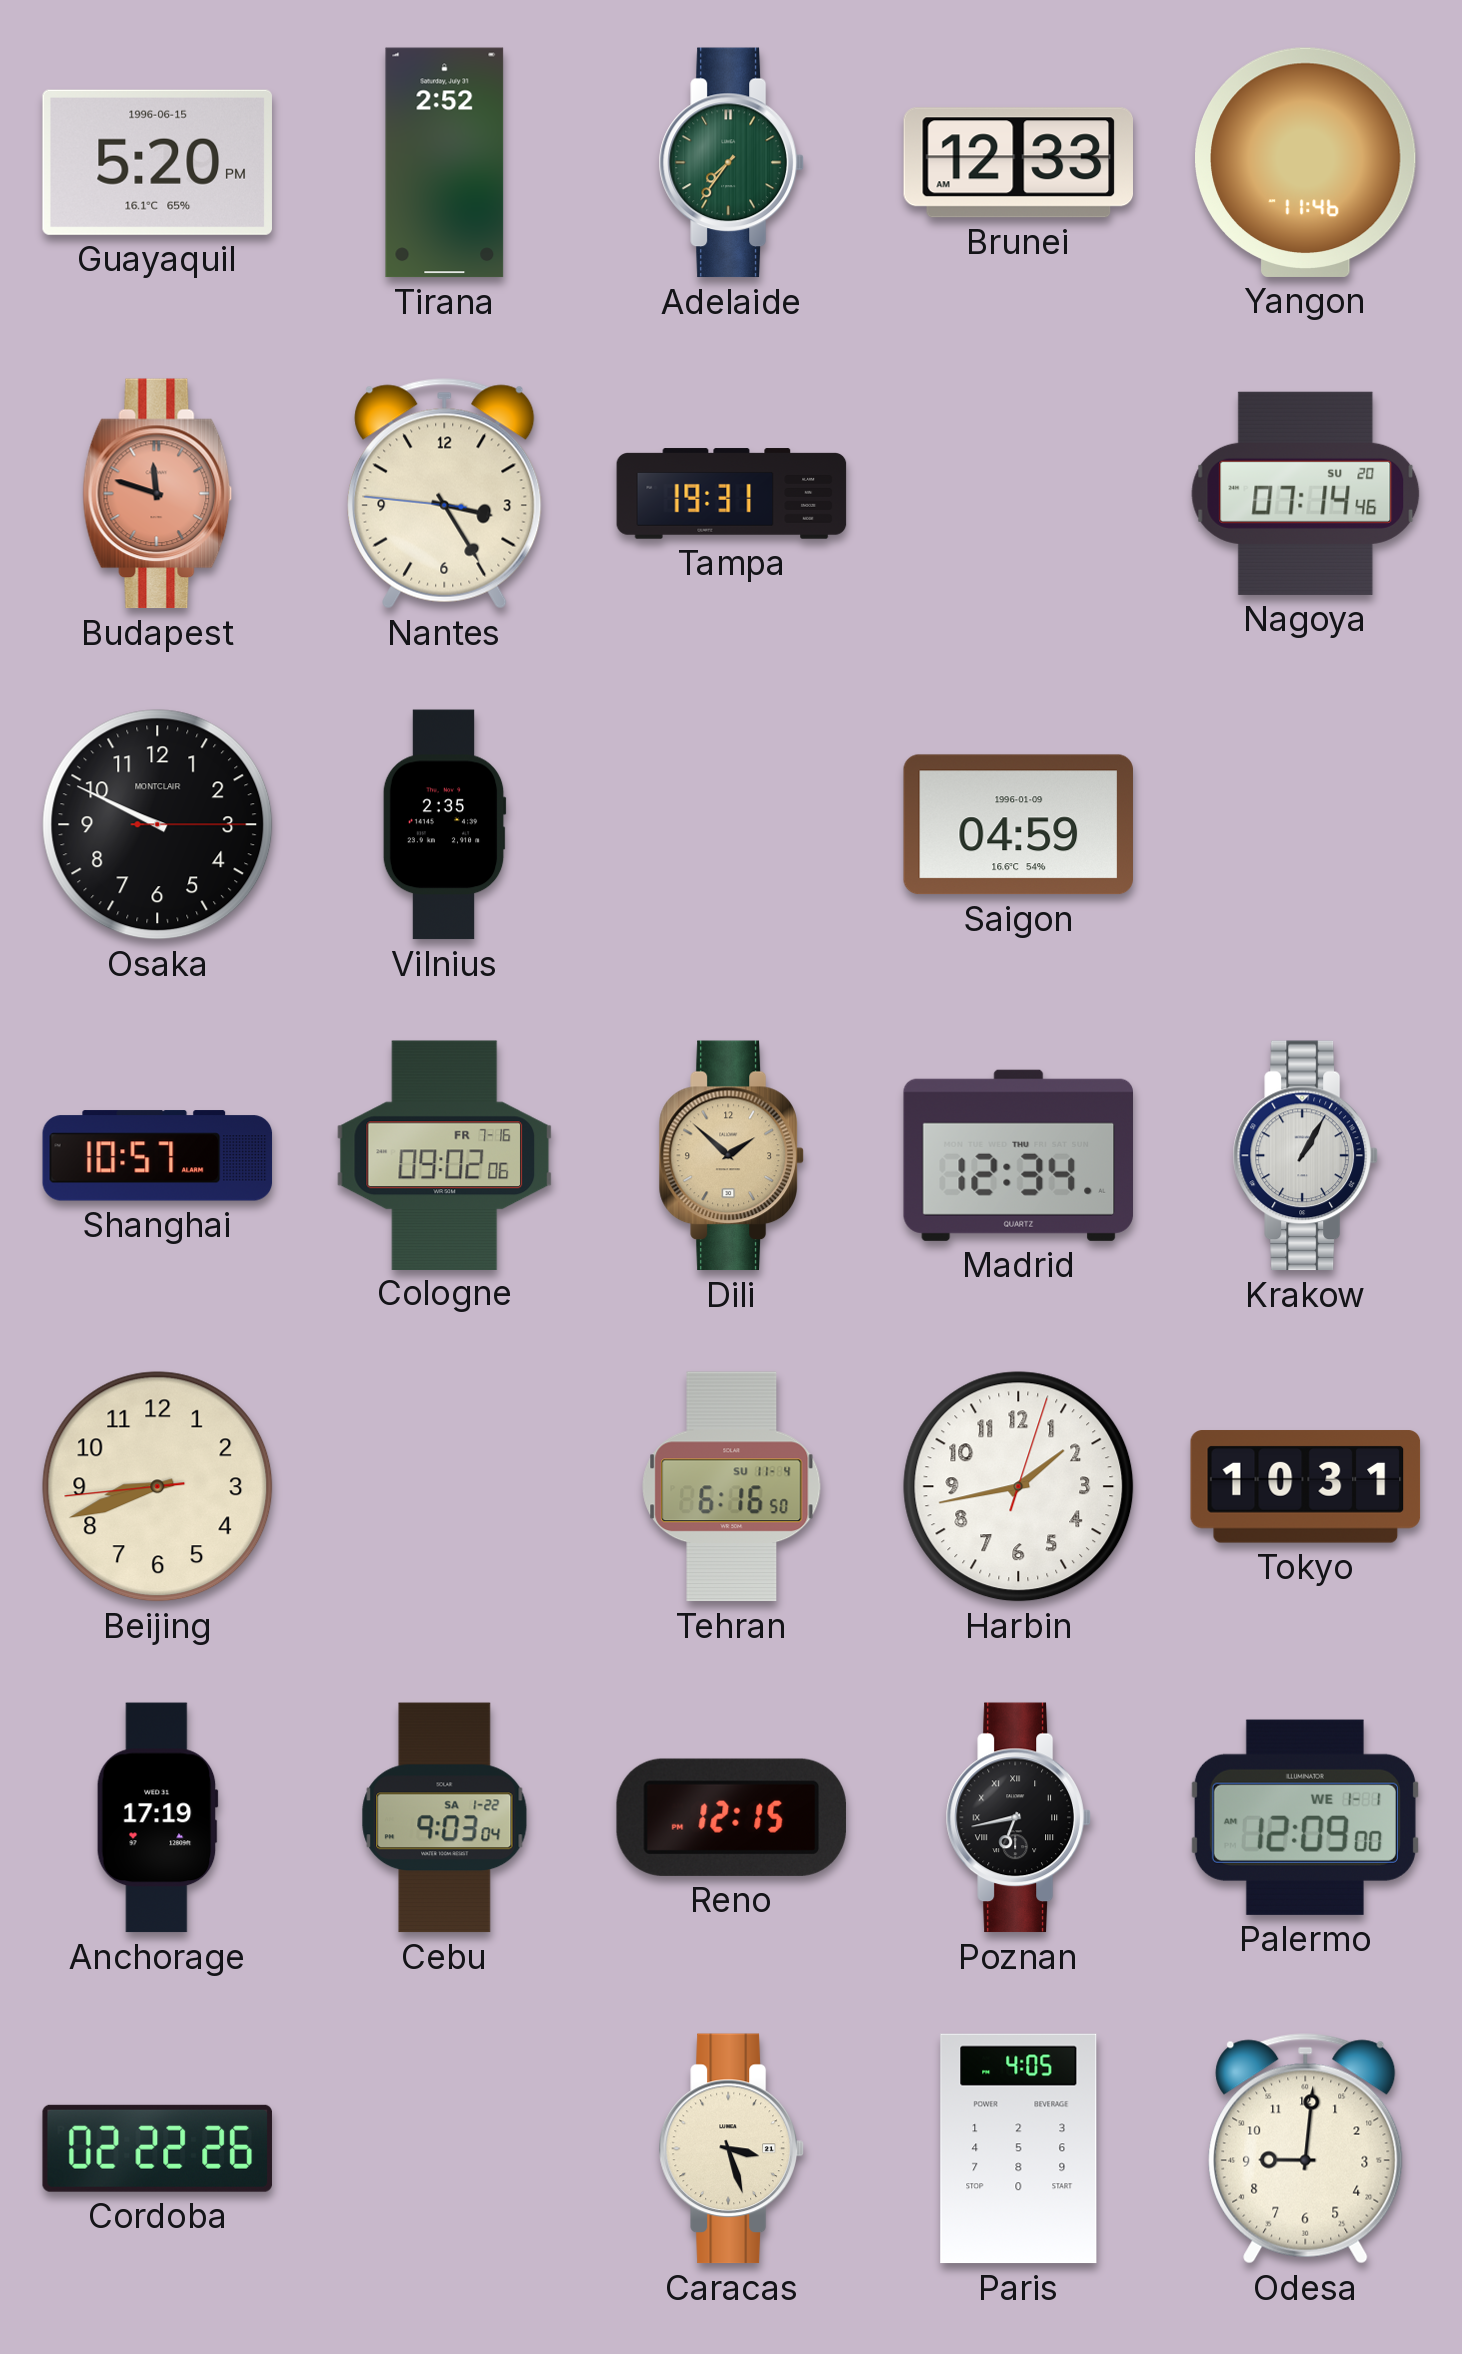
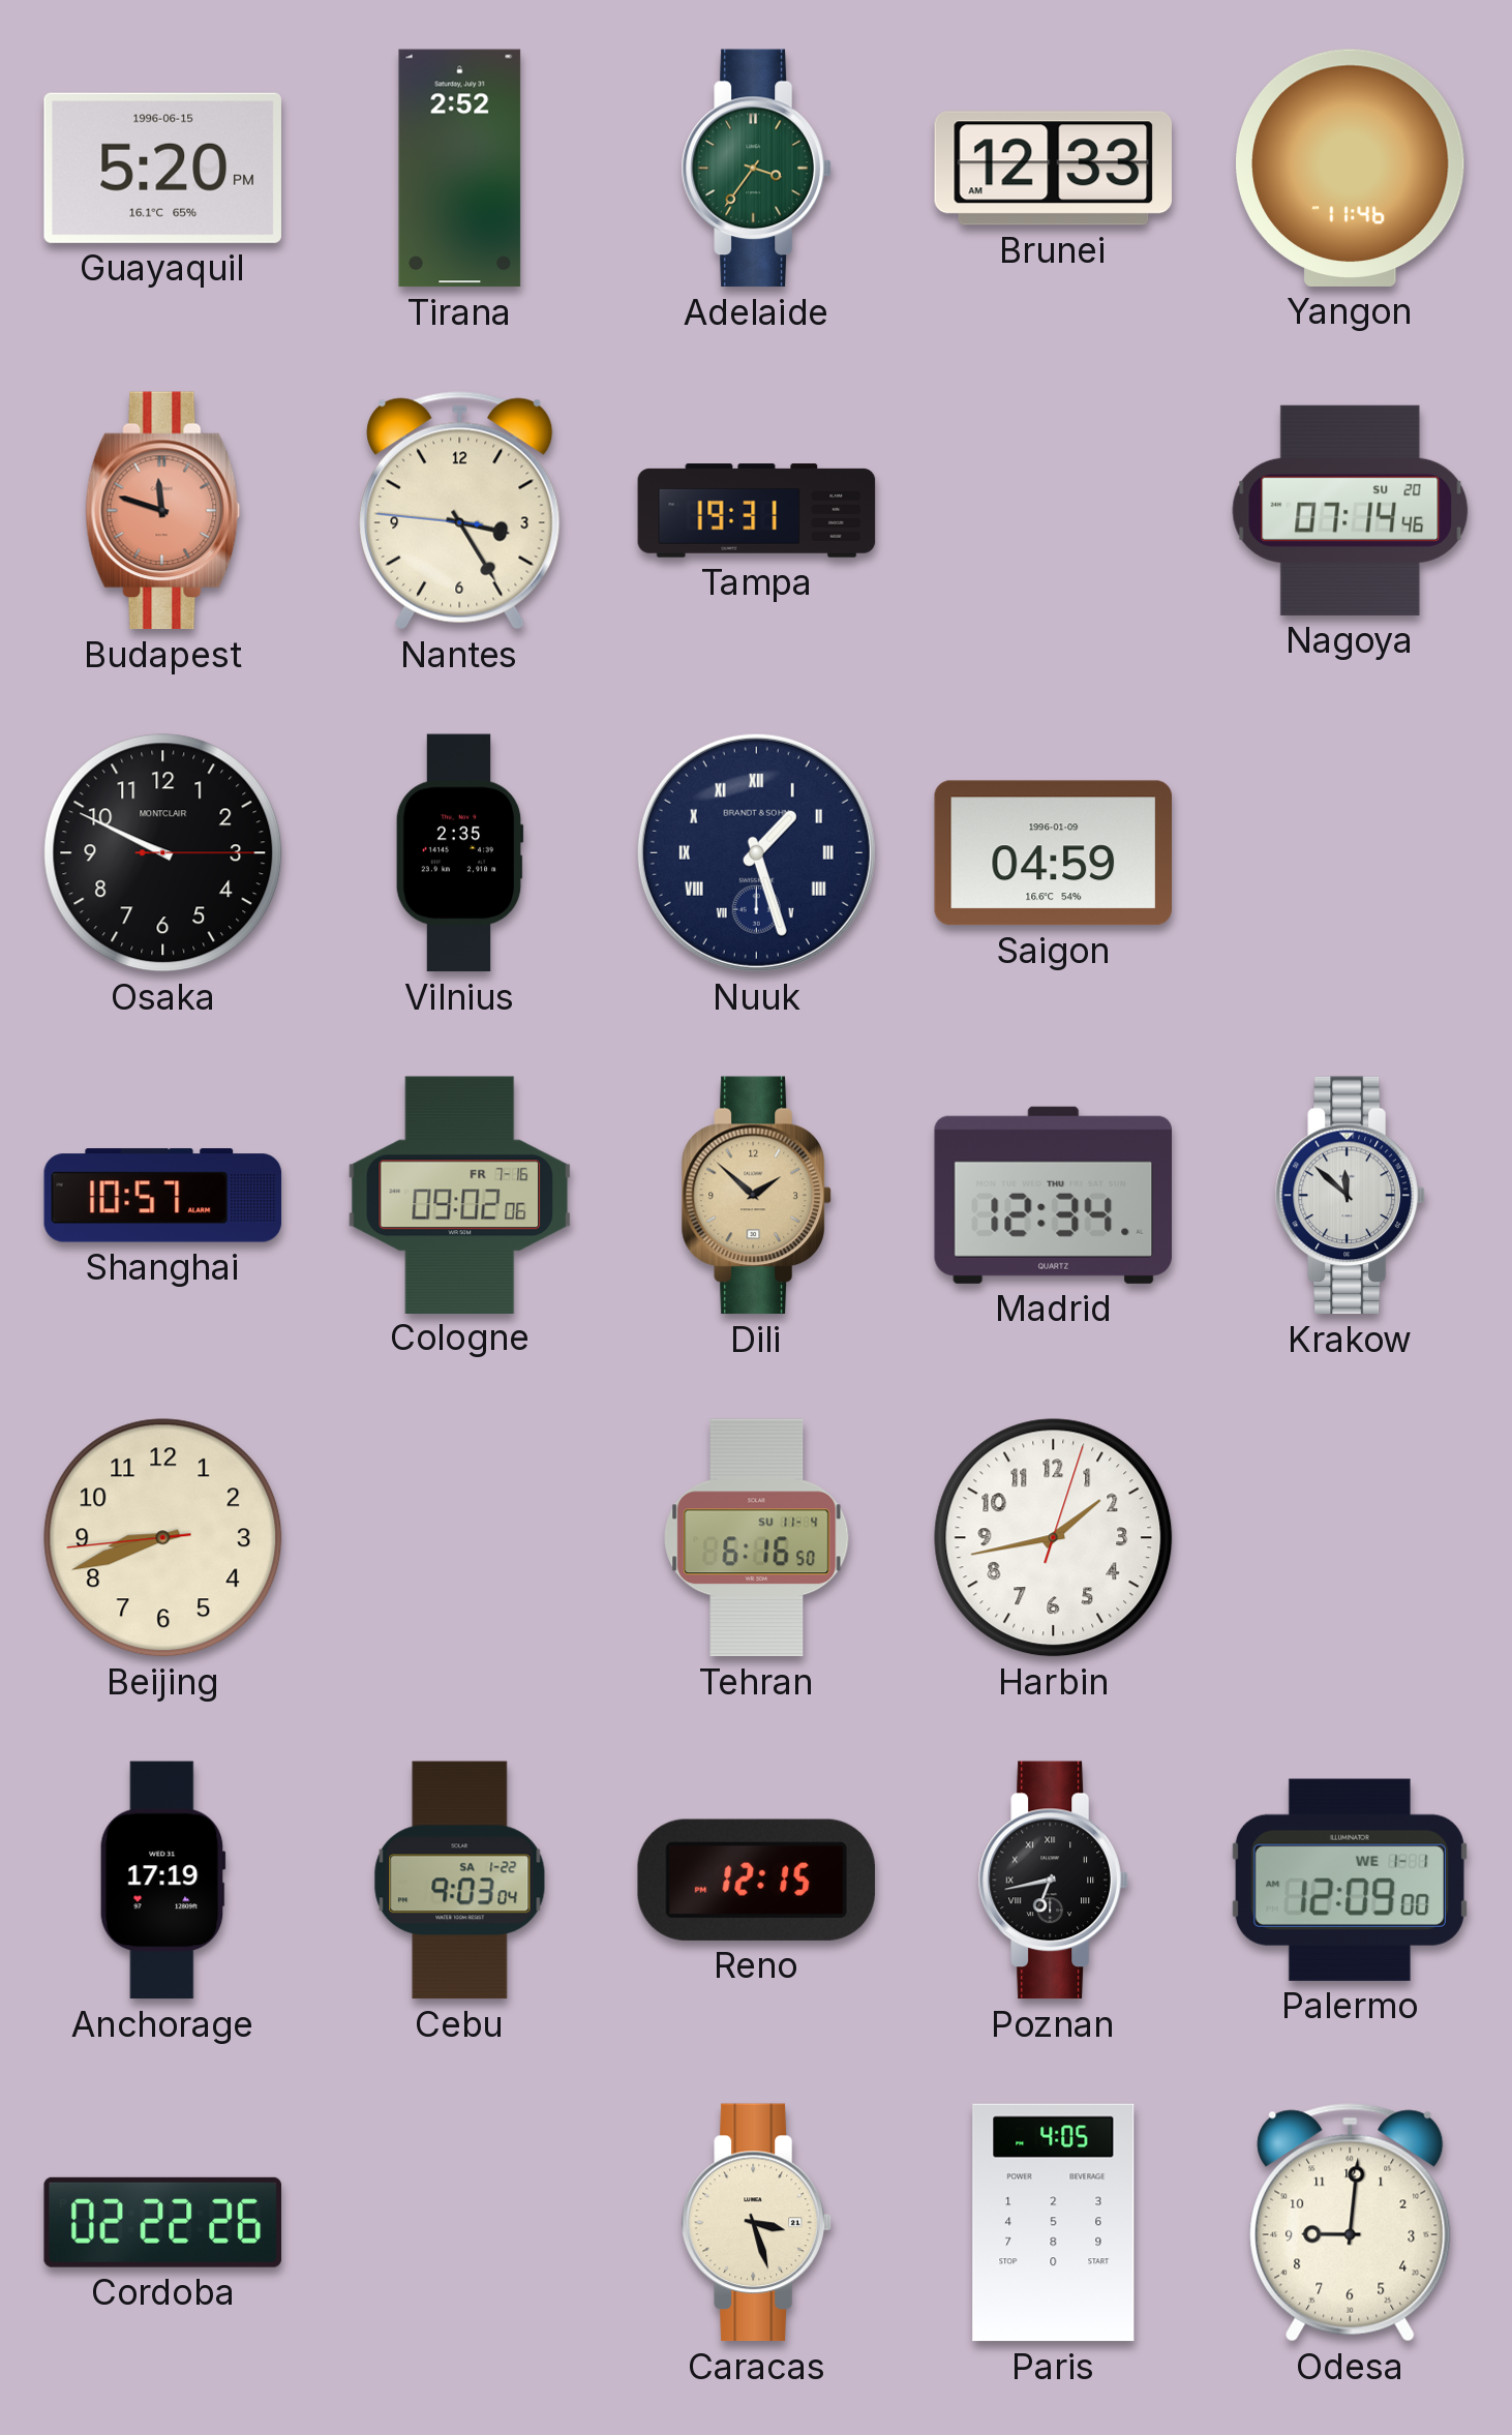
Adelaide: 7:36 -> 3:36
Nuuk: none -> 1:27
Krakow: 1:05 -> 11:52
Tokyo: 10:31 -> none
